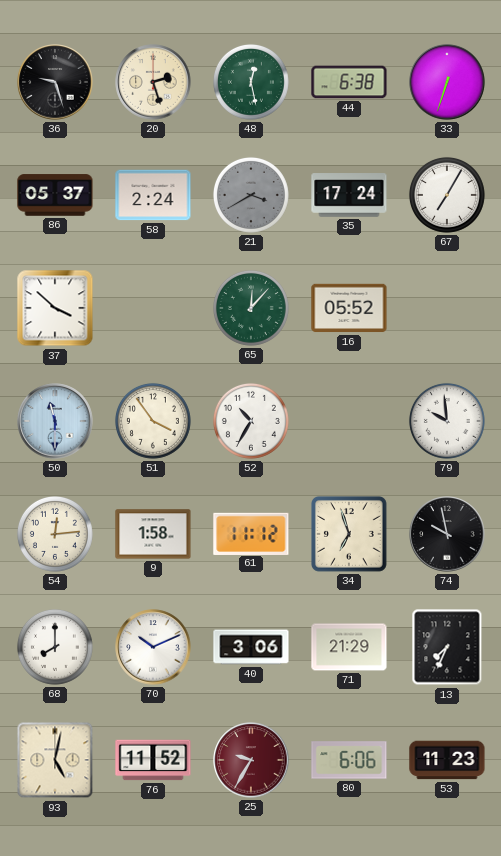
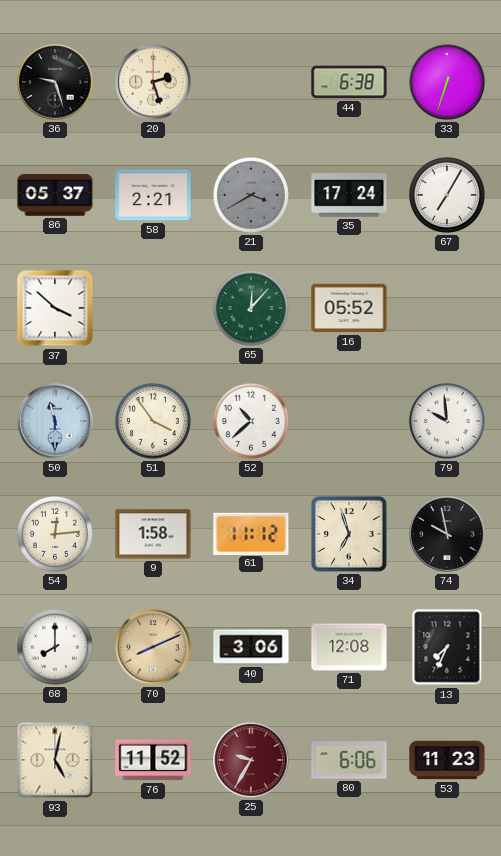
48: 12:28 -> none
58: 2:24 -> 2:21
52: 10:35 -> 10:38
70: 10:11 -> 8:11
70 dial: white -> champagne
71: 21:29 -> 12:08
